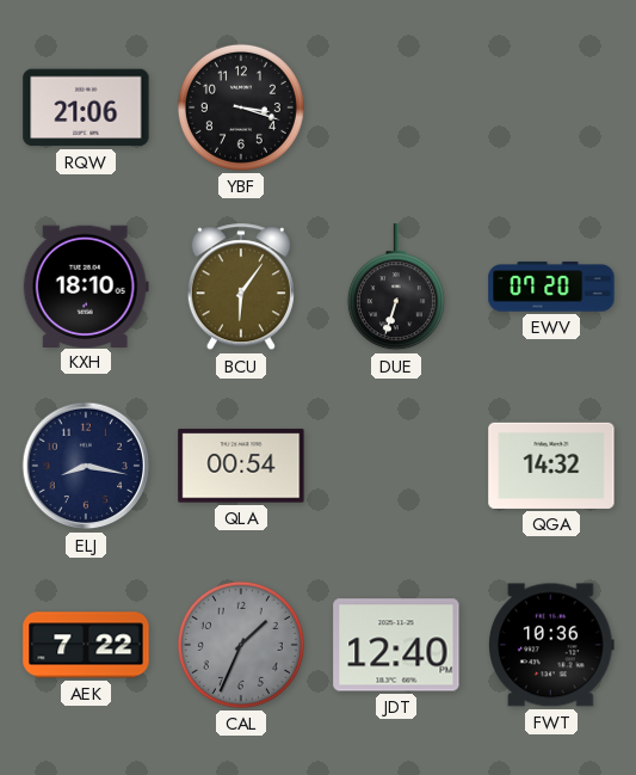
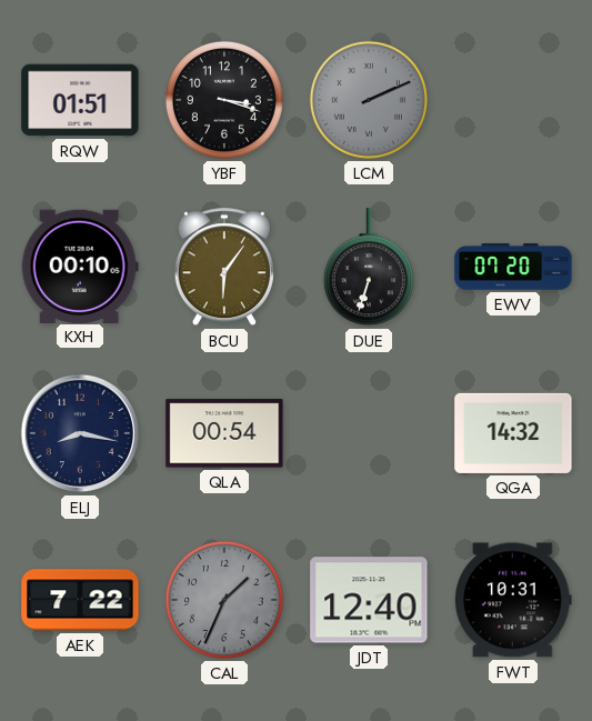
RQW: 21:06 -> 01:51
LCM: none -> 2:11
KXH: 18:10 -> 00:10
FWT: 10:36 -> 10:31
